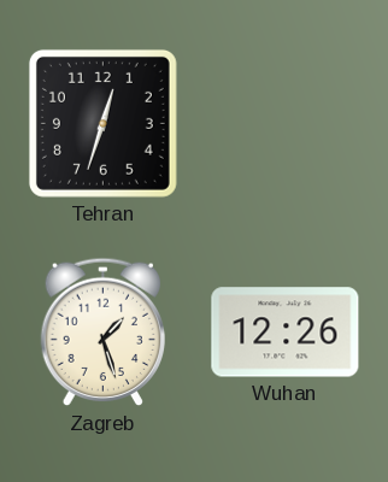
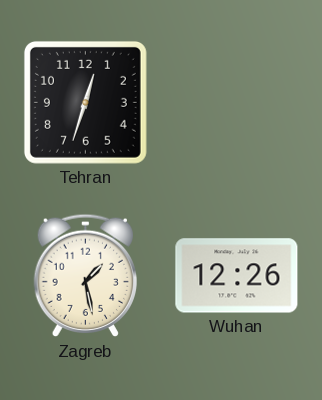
Zagreb: 1:27 -> 1:28
